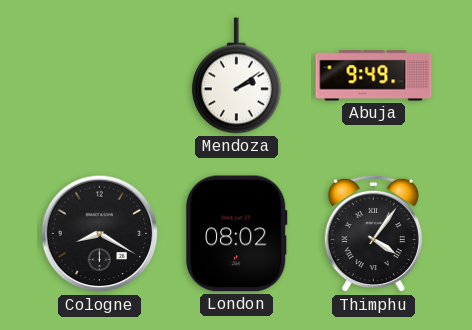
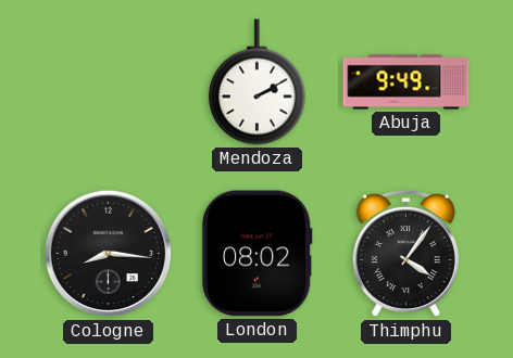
Mendoza: 2:09 -> 2:10
Cologne: 8:20 -> 8:16
